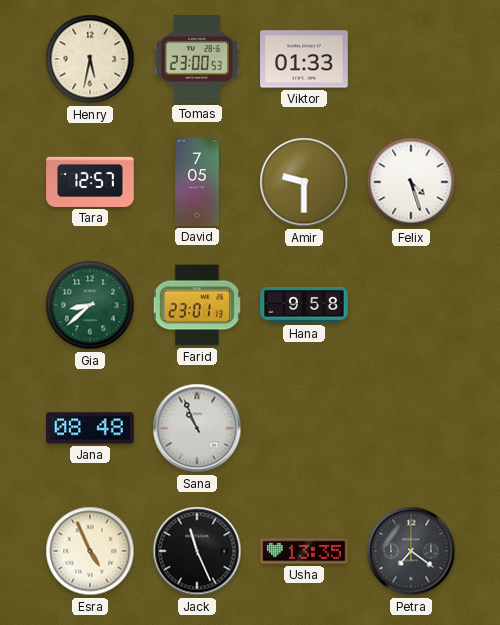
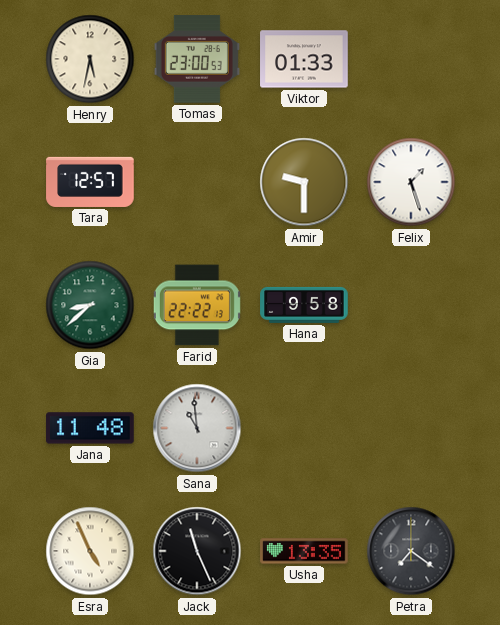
David: 7:05 -> none
Felix: 4:27 -> 1:27
Farid: 23:01 -> 22:22
Jana: 08:48 -> 11:48
Sana: 10:56 -> 10:59
